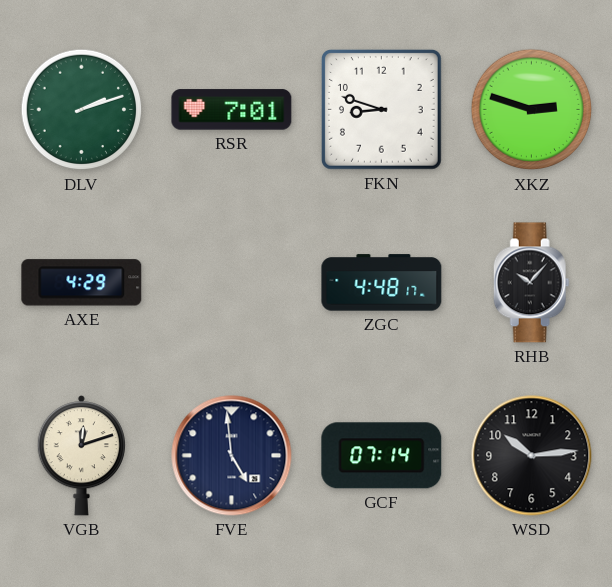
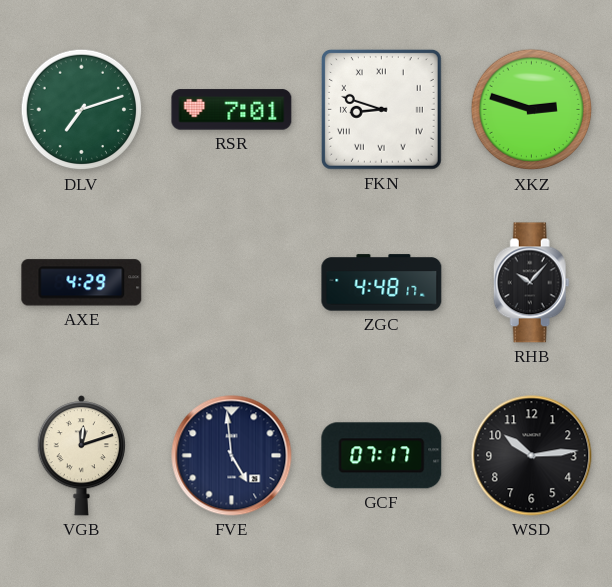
DLV: 2:12 -> 7:12
FKN numerals: Arabic -> Roman
GCF: 07:14 -> 07:17
